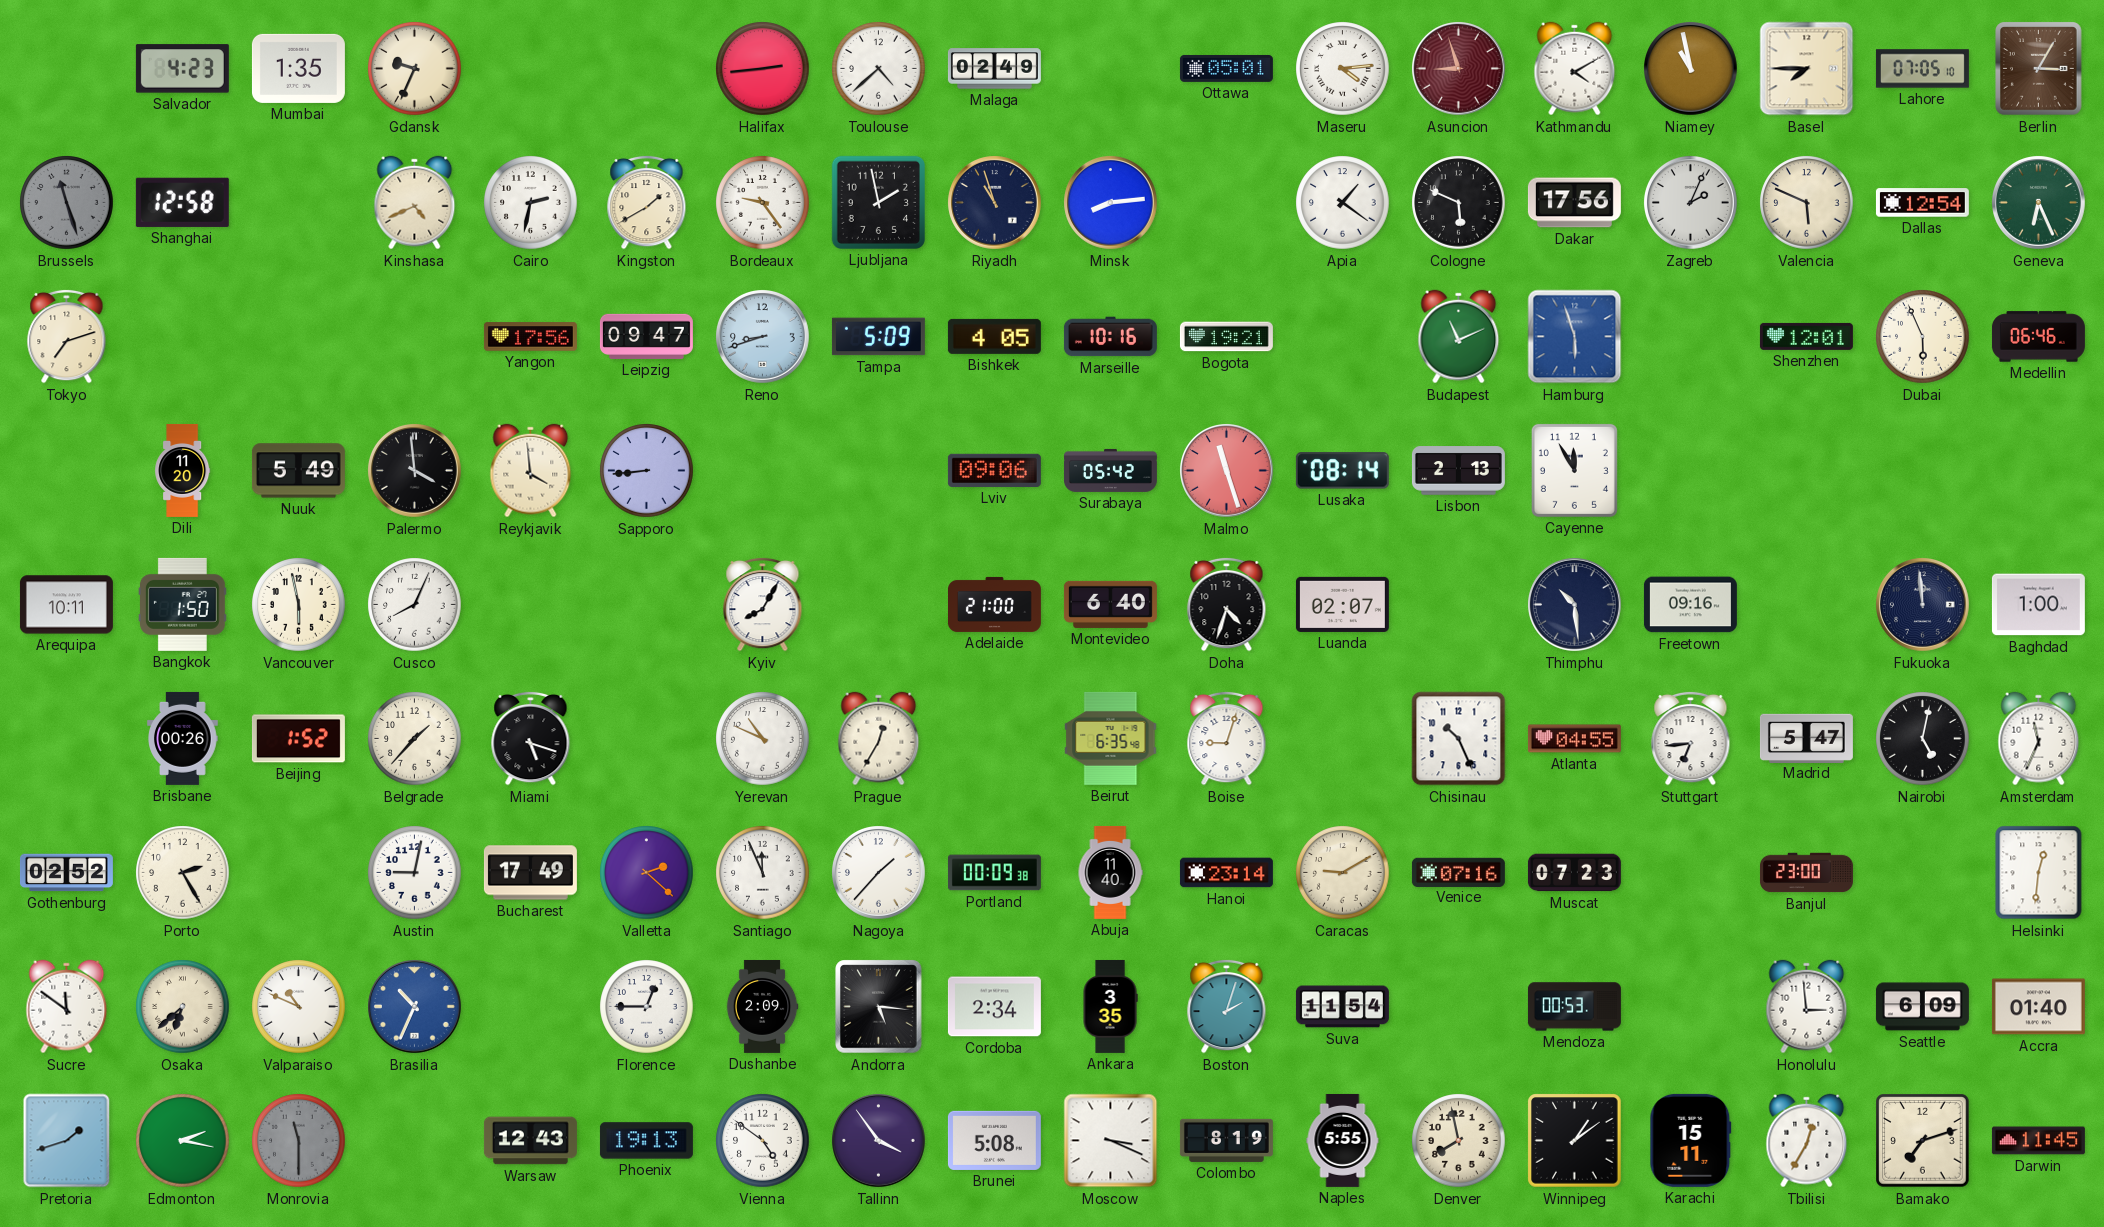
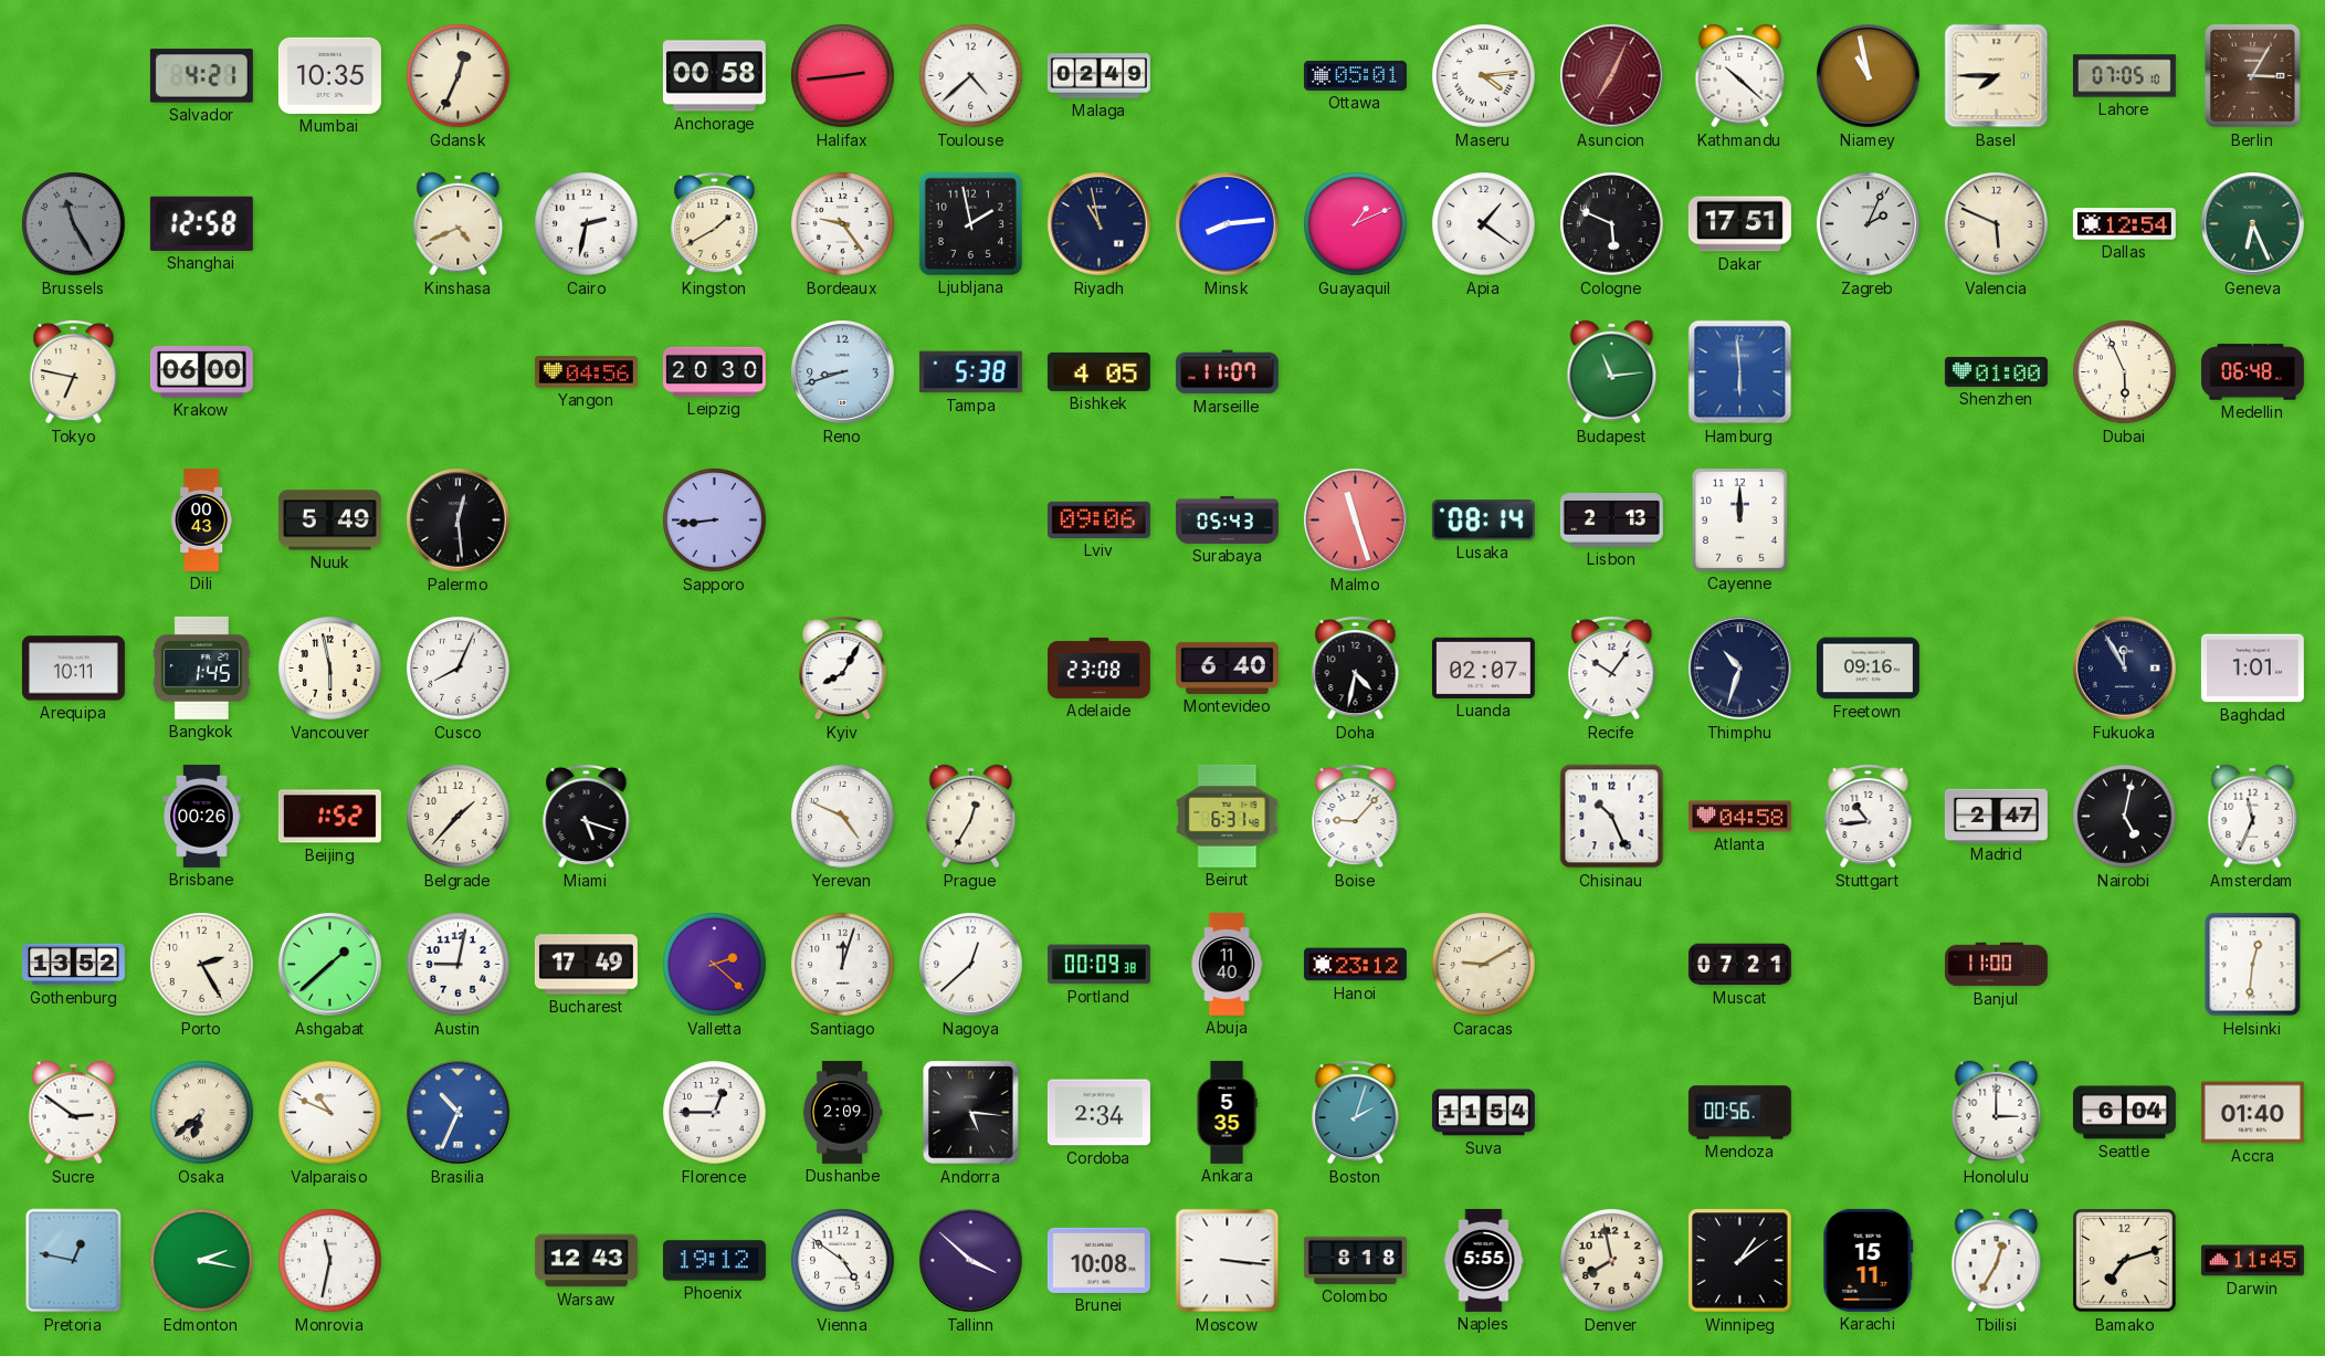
Salvador: 4:23 -> 4:21
Mumbai: 1:35 -> 10:35
Gdansk: 9:34 -> 12:34
Anchorage: none -> 00:58
Asuncion: 8:57 -> 7:04
Kathmandu: 4:10 -> 10:22
Brussels: 11:27 -> 11:25
Riyadh: 10:57 -> 10:58
Guayaquil: none -> 1:11
Dakar: 17:56 -> 17:51
Tokyo: 7:12 -> 6:47
Krakow: none -> 06:00
Yangon: 17:56 -> 04:56
Leipzig: 09:47 -> 20:30
Tampa: 5:09 -> 5:38
Marseille: 10:16 -> 11:07
Bogota: 19:21 -> none
Budapest: 11:11 -> 11:14
Hamburg: 5:57 -> 5:59
Shenzhen: 12:01 -> 01:00
Medellin: 06:46 -> 06:48
Dili: 11:20 -> 00:43
Palermo: 3:59 -> 12:29
Reykjavik: 3:59 -> none
Surabaya: 05:42 -> 05:43
Cayenne: 11:55 -> 12:00
Bangkok: 1:50 -> 1:45
Adelaide: 21:00 -> 23:08
Doha: 4:33 -> 4:32
Recife: none -> 10:06
Thimphu: 10:29 -> 10:33
Fukuoka: 11:59 -> 11:55
Baghdad: 1:00 -> 1:01
Yerevan: 10:49 -> 4:49
Beirut: 6:35 -> 6:31
Boise: 9:03 -> 9:07
Atlanta: 04:55 -> 04:58
Stuttgart: 6:44 -> 10:44
Madrid: 5:47 -> 2:47
Gothenburg: 02:52 -> 13:52
Ashgabat: none -> 1:38
Santiago: 11:56 -> 12:03
Nagoya: 1:37 -> 12:38
Hanoi: 23:14 -> 23:12
Venice: 07:16 -> none
Muscat: 07:23 -> 07:21
Banjul: 23:00 -> 11:00
Sucre: 11:51 -> 2:51
Ankara: 3:35 -> 5:35
Mendoza: 00:53 -> 00:56
Honolulu: 2:59 -> 3:00
Seattle: 6:09 -> 6:04
Pretoria: 1:42 -> 12:47
Monrovia: 11:30 -> 11:32
Monrovia dial: grey -> white
Phoenix: 19:13 -> 19:12
Tallinn: 3:54 -> 3:52
Brunei: 5:08 -> 10:08
Moscow: 3:19 -> 3:16
Colombo: 8:19 -> 8:18
